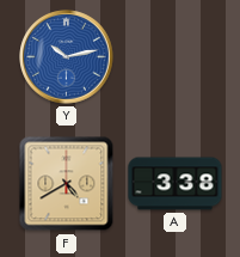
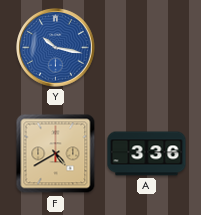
Y: 10:13 -> 10:17
A: 3:38 -> 3:36
